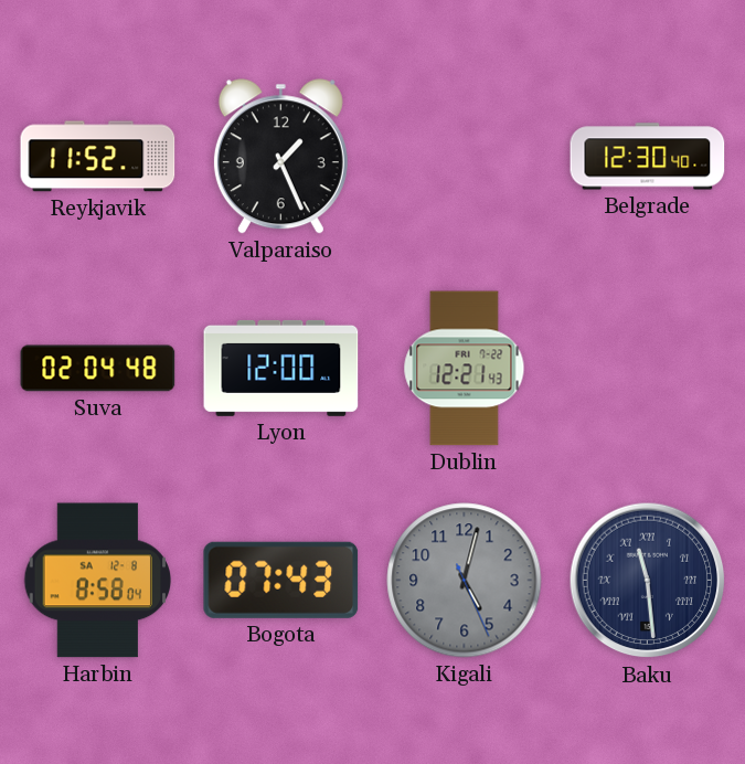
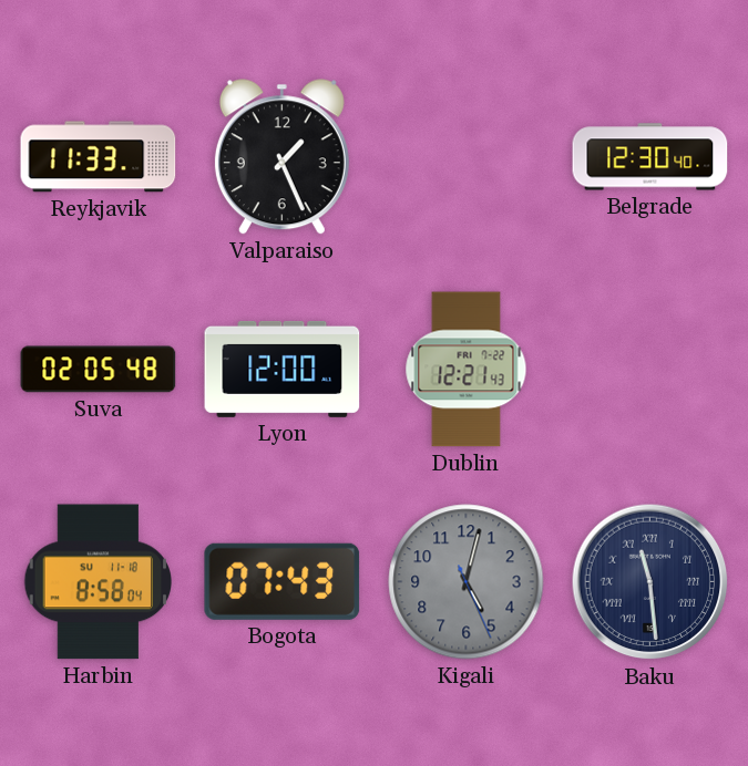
Reykjavik: 11:52 -> 11:33
Suva: 02:04 -> 02:05
Harbin date: SA 12-8 -> SU 11-18
